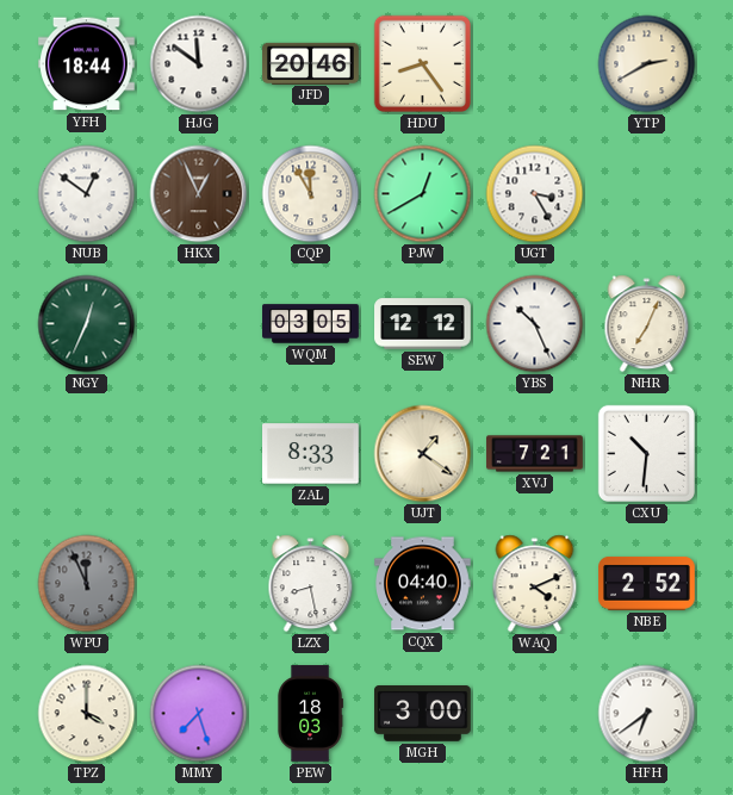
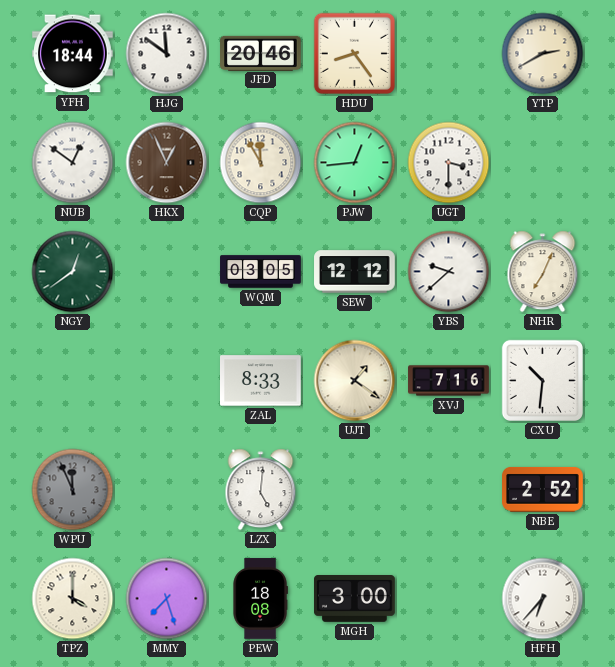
PJW: 12:40 -> 12:44
UGT: 3:25 -> 3:30
NGY: 12:34 -> 12:39
YBS: 10:26 -> 9:38
XVJ: 7:21 -> 7:16
LZX: 8:28 -> 5:01
CQX: 04:40 -> none
WAQ: 4:11 -> none
PEW: 18:03 -> 18:08
HFH: 6:39 -> 6:37
